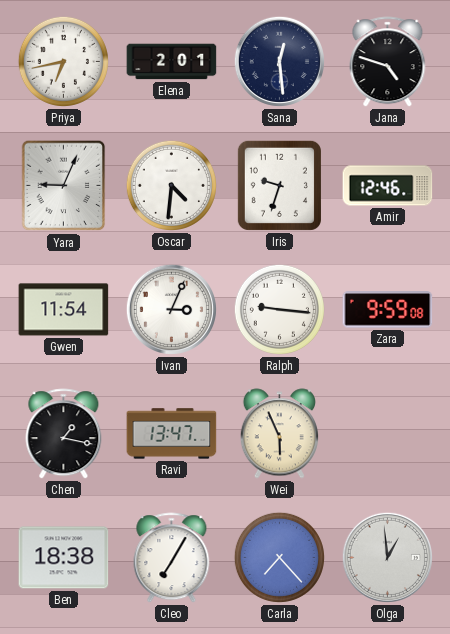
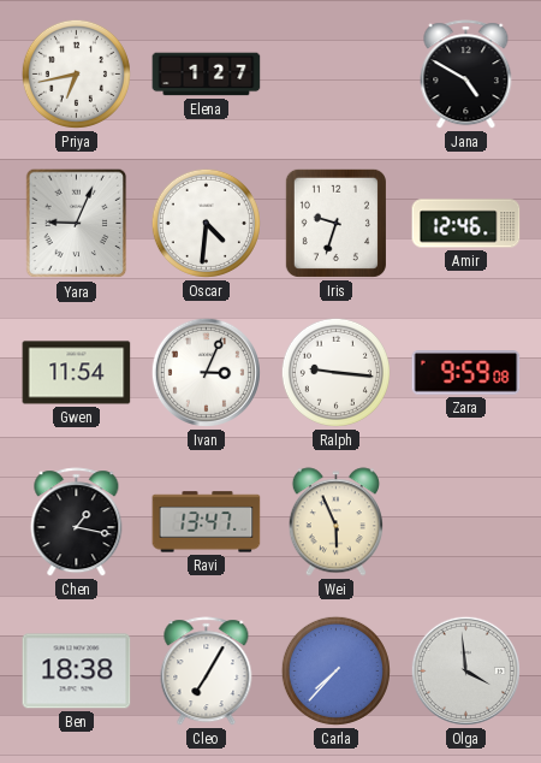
Elena: 2:01 -> 1:27
Sana: 12:29 -> none
Jana: 4:48 -> 4:50
Carla: 7:23 -> 7:37
Olga: 12:59 -> 3:59
